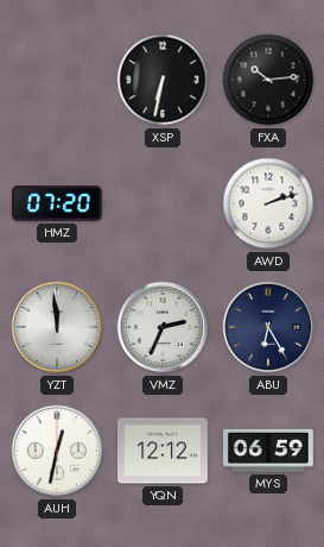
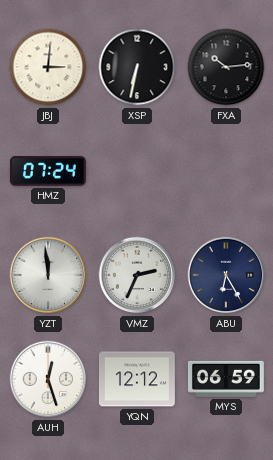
JBJ: none -> 3:01
HMZ: 07:20 -> 07:24
AWD: 2:12 -> none
AUH: 12:32 -> 12:27
